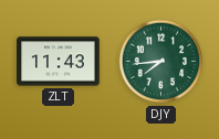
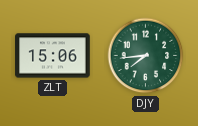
ZLT: 11:43 -> 15:06
